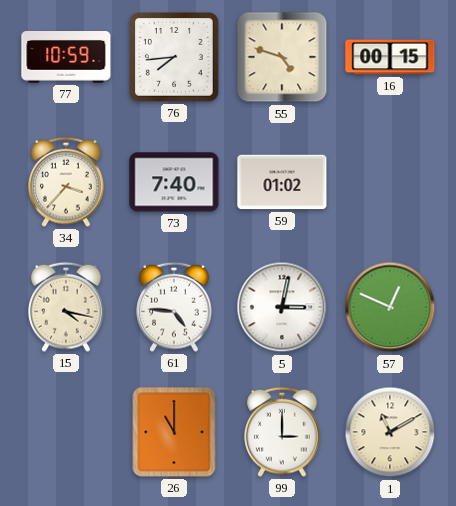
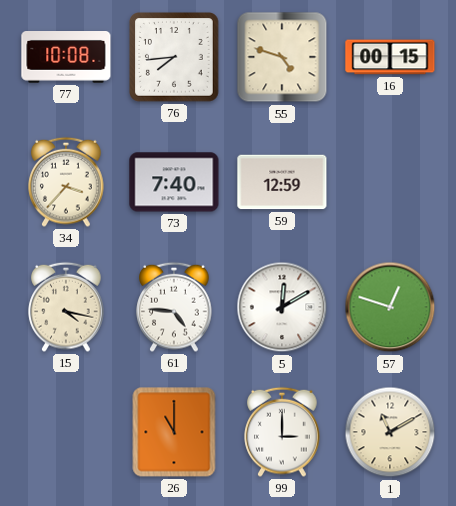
77: 10:59 -> 10:08
59: 01:02 -> 12:59
5: 3:02 -> 12:10
57: 12:49 -> 12:48
